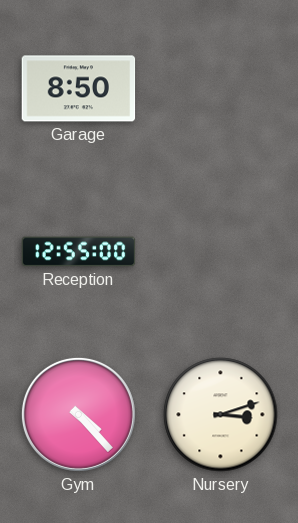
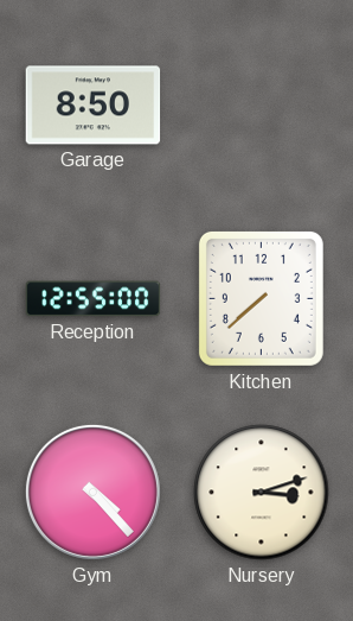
Kitchen: none -> 7:38
